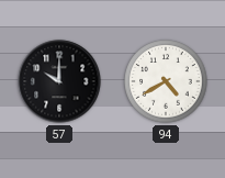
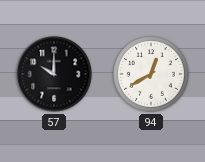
94: 4:40 -> 12:40
